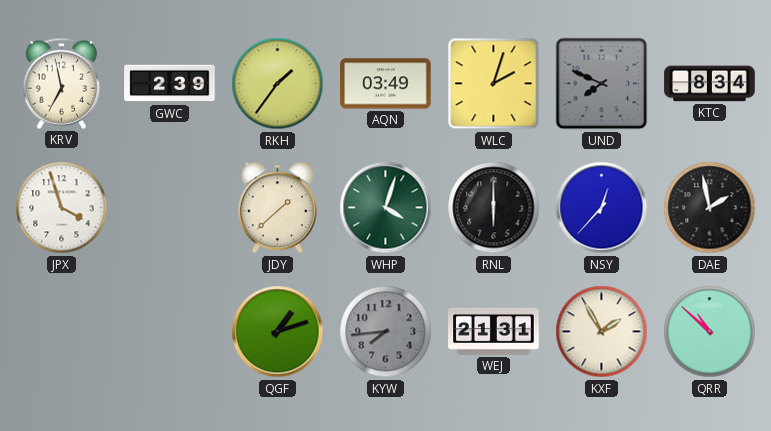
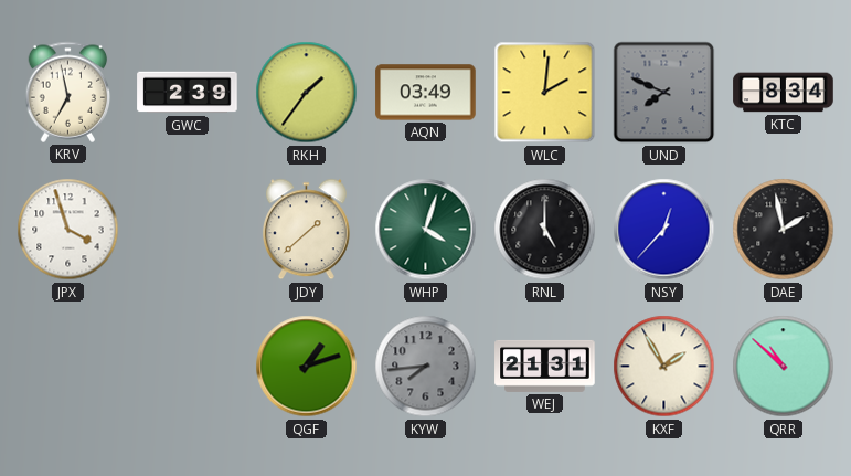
WLC: 2:03 -> 2:01
RNL: 6:00 -> 5:00
